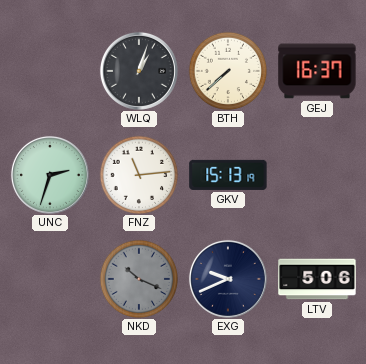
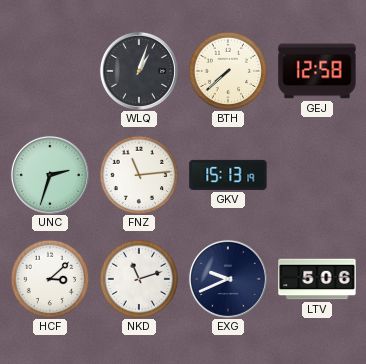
GEJ: 16:37 -> 12:58
HCF: none -> 3:08
NKD: 10:19 -> 11:12
NKD dial: grey -> white
